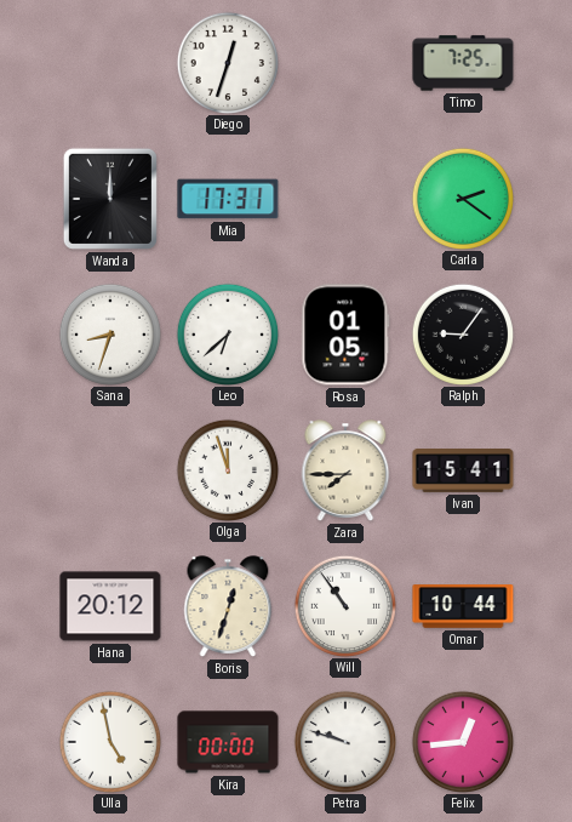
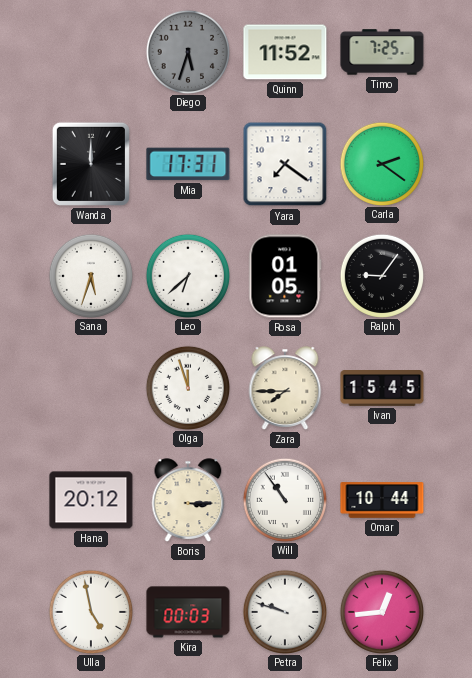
Diego: 12:33 -> 5:33
Diego dial: white -> grey
Quinn: none -> 11:52
Yara: none -> 7:21
Sana: 8:33 -> 5:33
Ivan: 15:41 -> 15:45
Boris: 12:33 -> 3:15
Kira: 00:00 -> 00:03
